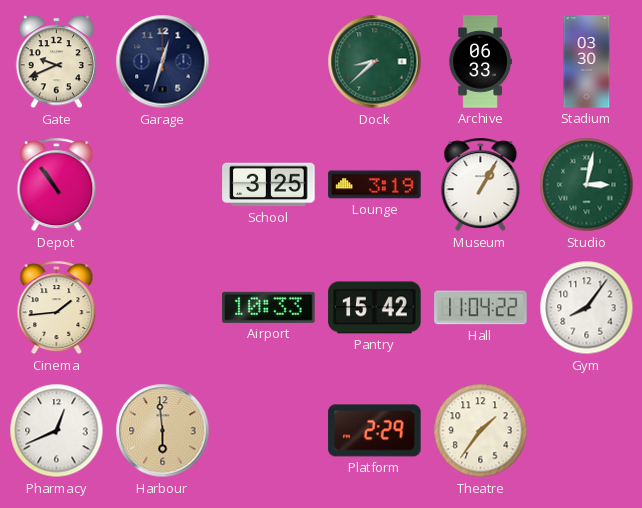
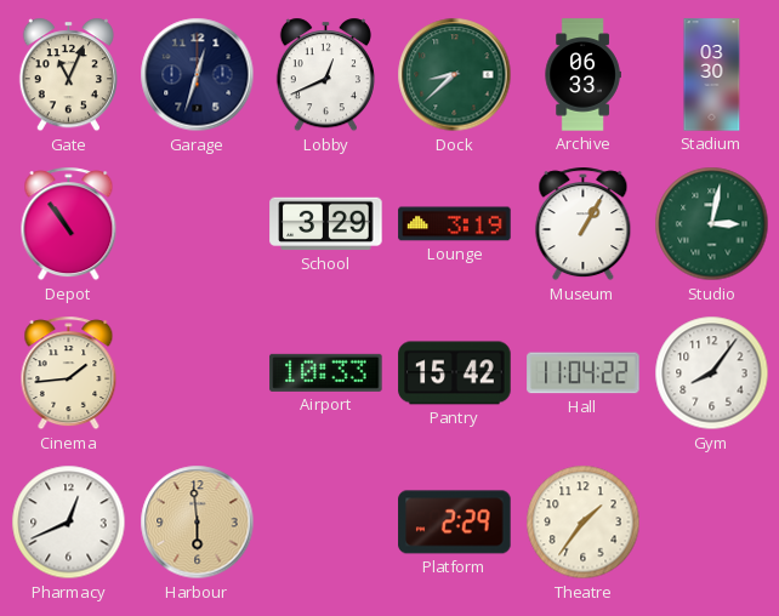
Gate: 9:41 -> 11:04
Lobby: none -> 12:41
School: 3:25 -> 3:29
